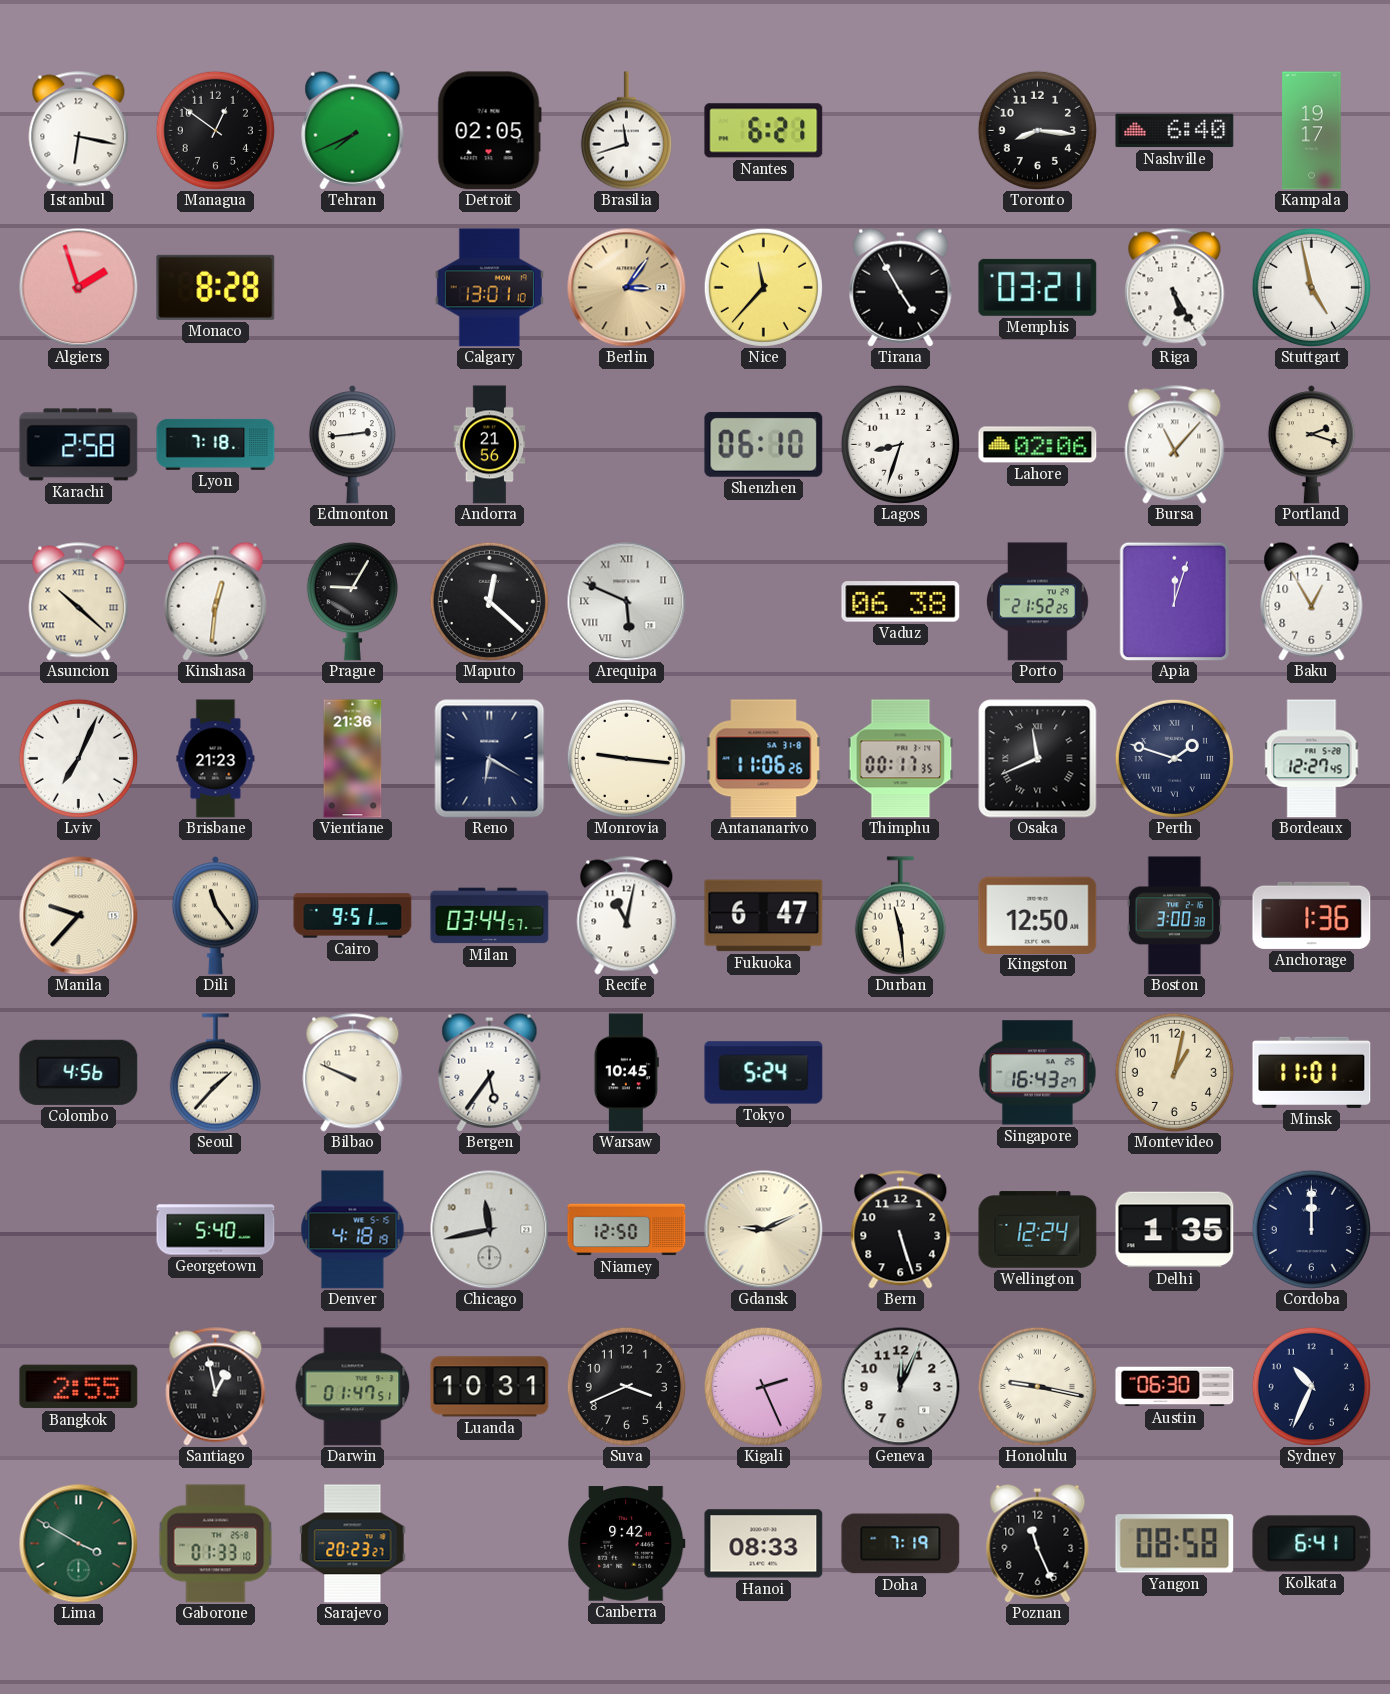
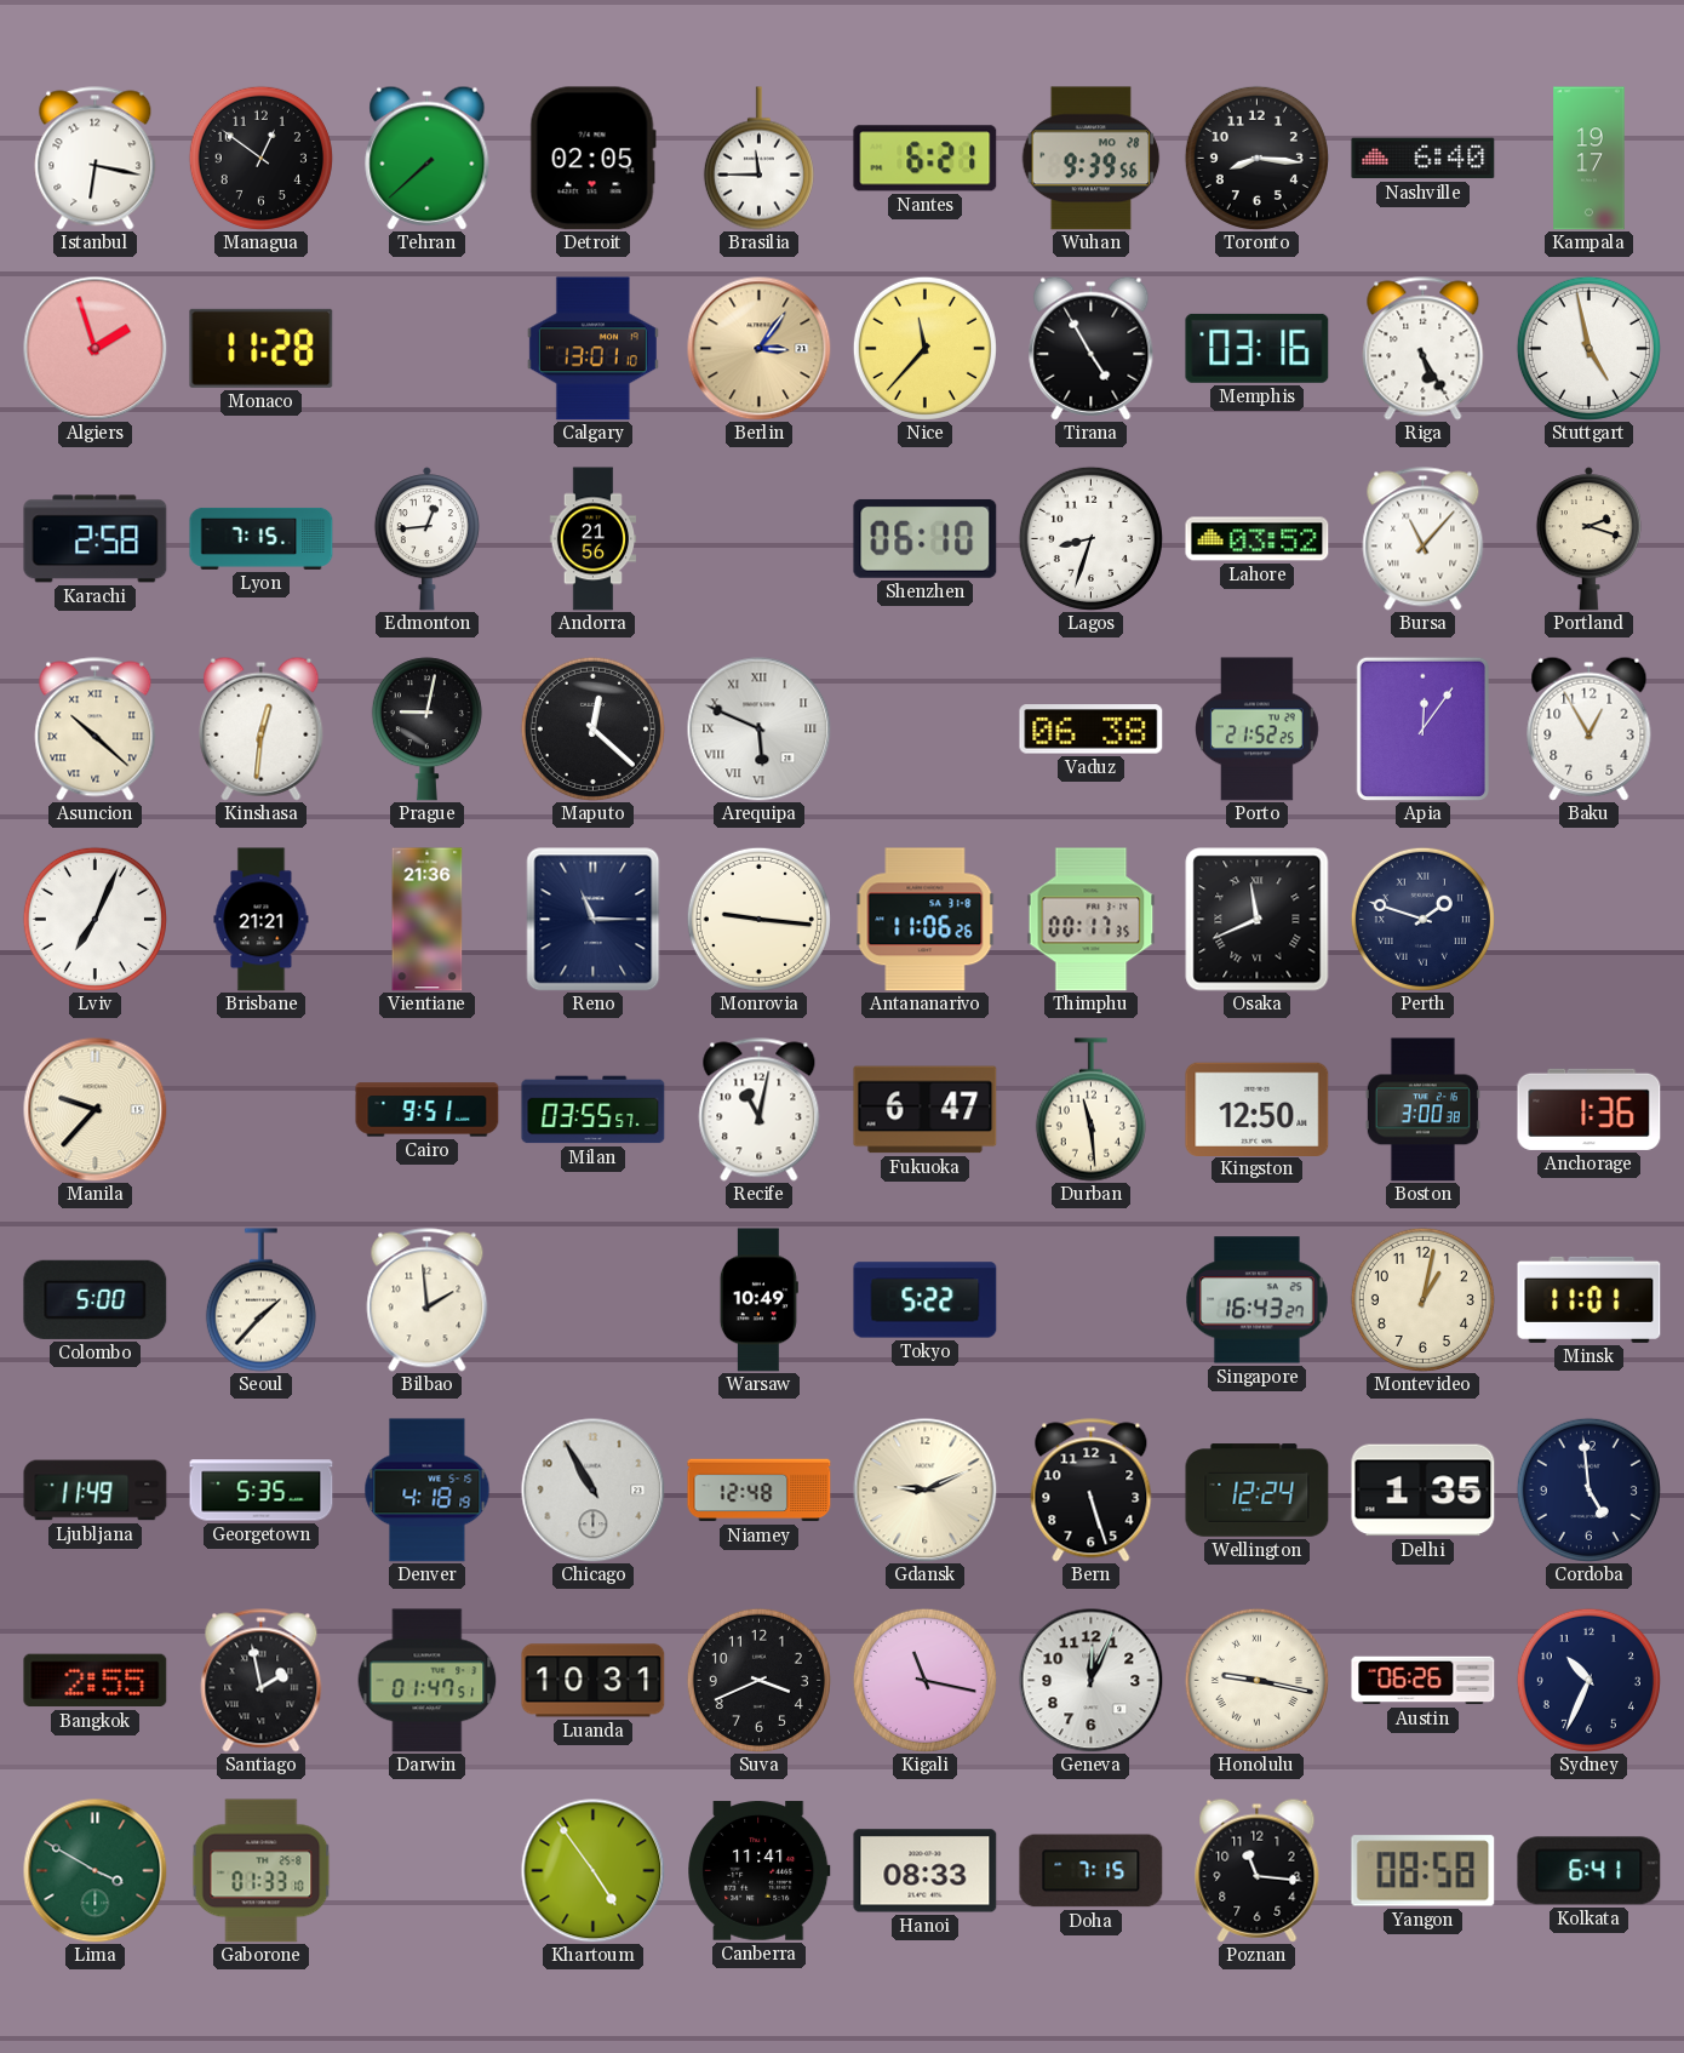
Tehran: 7:41 -> 7:38
Brasilia: 11:42 -> 11:45
Wuhan: none -> 9:39
Monaco: 8:28 -> 11:28
Memphis: 03:21 -> 03:16
Lyon: 7:18 -> 7:15
Edmonton: 2:44 -> 12:44
Lahore: 02:06 -> 03:52
Prague: 9:05 -> 9:02
Apia: 12:03 -> 12:06
Brisbane: 21:23 -> 21:21
Reno: 6:20 -> 11:15
Bordeaux: 12:27 -> none
Dili: 11:24 -> none
Milan: 03:44 -> 03:55
Colombo: 4:56 -> 5:00
Bilbao: 9:49 -> 1:59
Bergen: 5:36 -> none
Warsaw: 10:45 -> 10:49
Tokyo: 5:24 -> 5:22
Ljubljana: none -> 11:49
Georgetown: 5:40 -> 5:35
Chicago: 11:43 -> 10:55
Niamey: 12:50 -> 12:48
Cordoba: 12:00 -> 4:59
Santiago: 12:58 -> 1:58
Kigali: 2:26 -> 11:17
Austin: 06:30 -> 06:26
Sarajevo: 20:23 -> none
Khartoum: none -> 4:54
Canberra: 9:42 -> 11:41
Doha: 7:19 -> 7:15
Poznan: 11:26 -> 11:16
